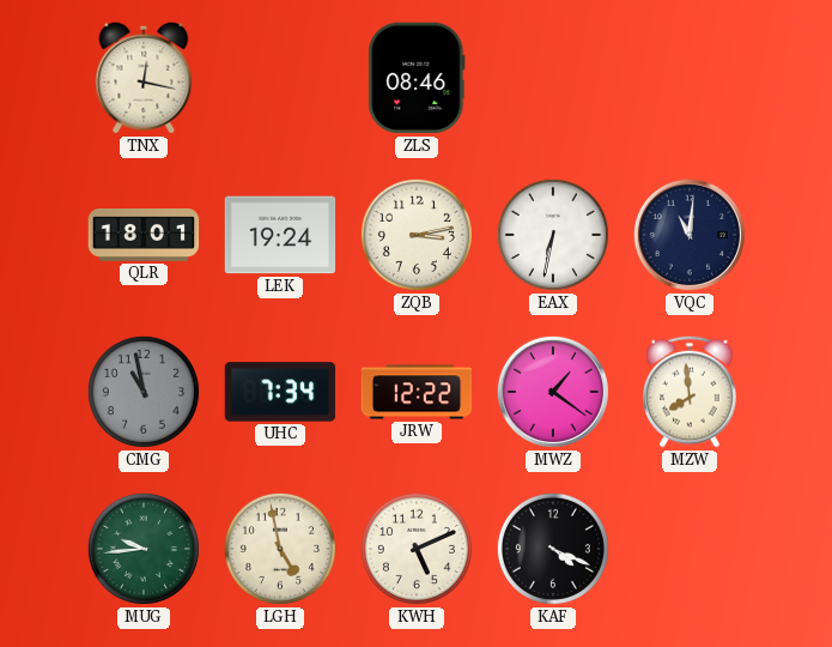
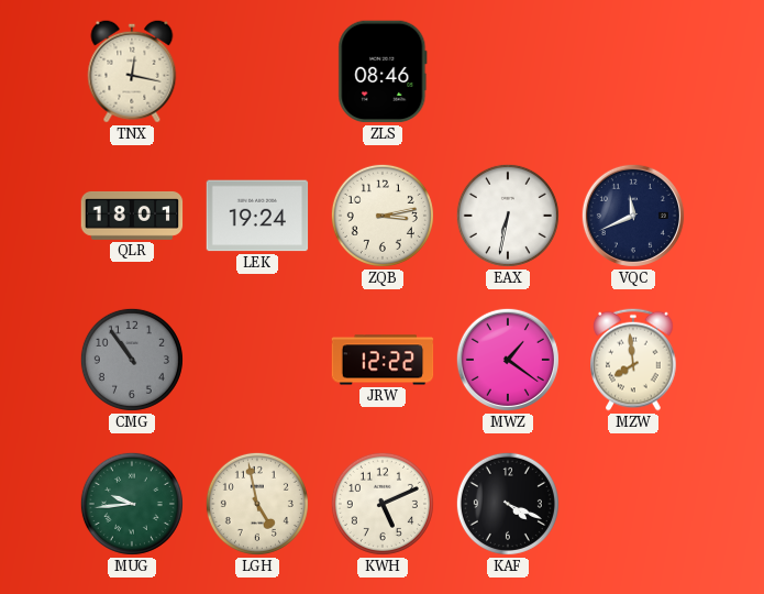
VQC: 11:01 -> 11:41
CMG: 10:58 -> 10:54
UHC: 7:34 -> none
